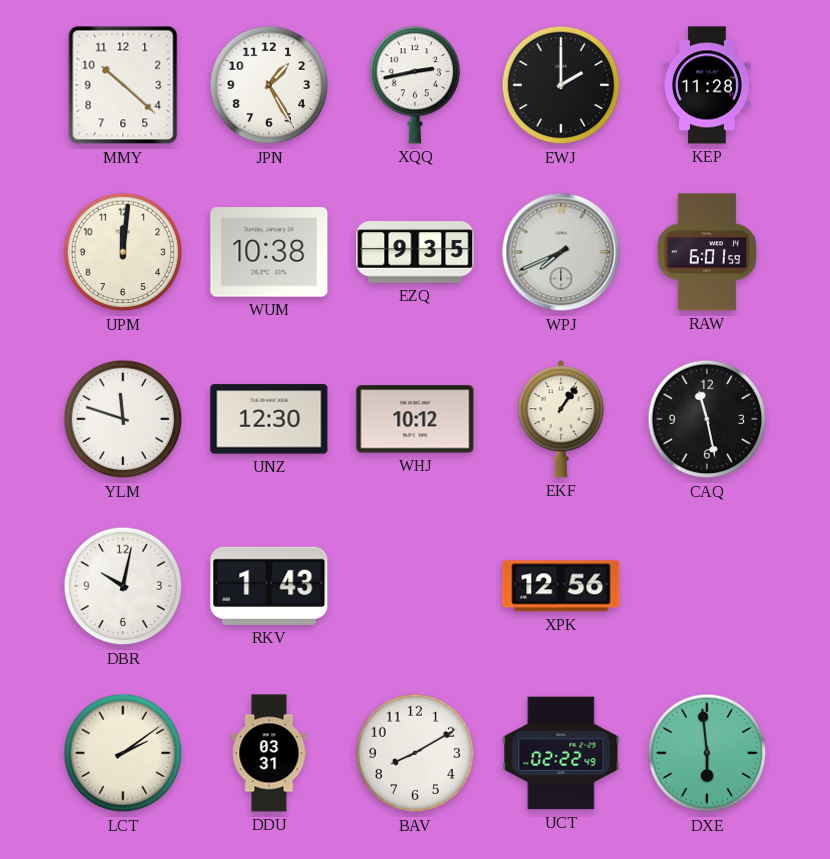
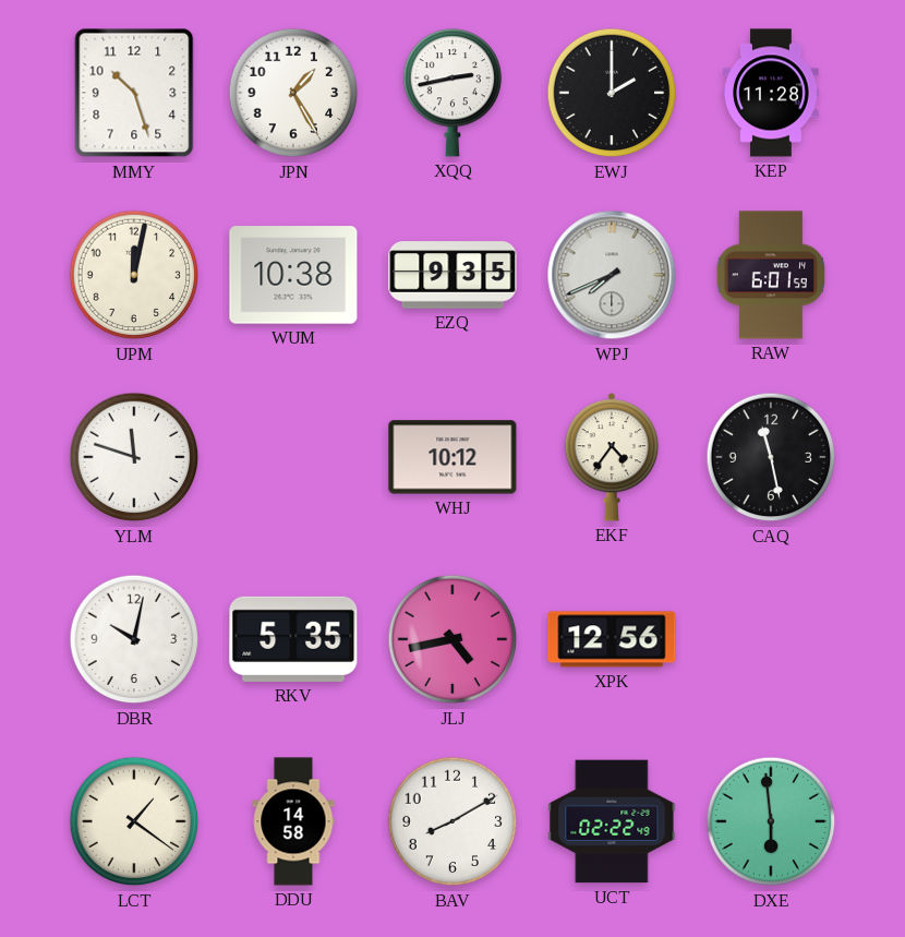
MMY: 10:22 -> 10:27
UPM: 12:01 -> 12:02
UNZ: 12:30 -> none
EKF: 1:06 -> 4:36
RKV: 1:43 -> 5:35
JLJ: none -> 4:43
LCT: 2:09 -> 1:21
DDU: 03:31 -> 14:58
